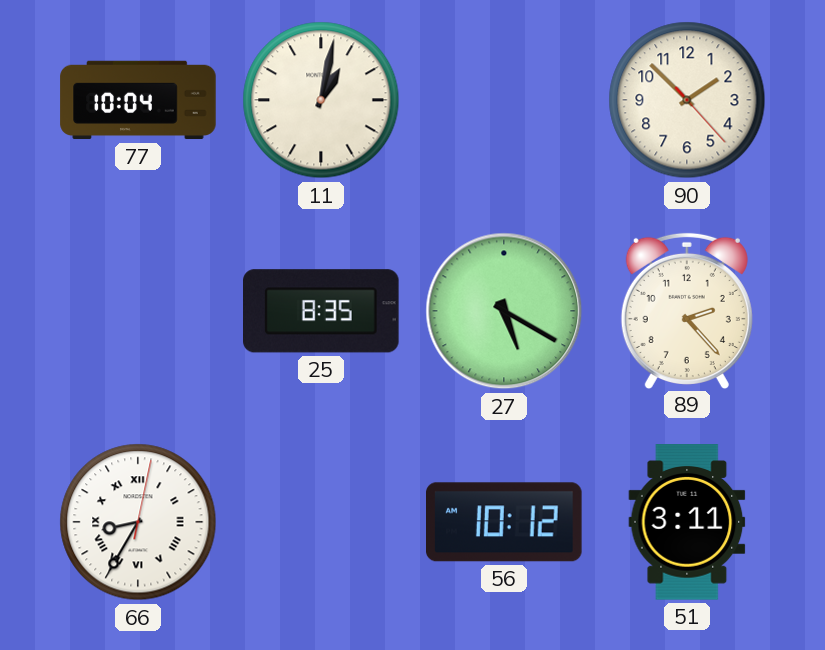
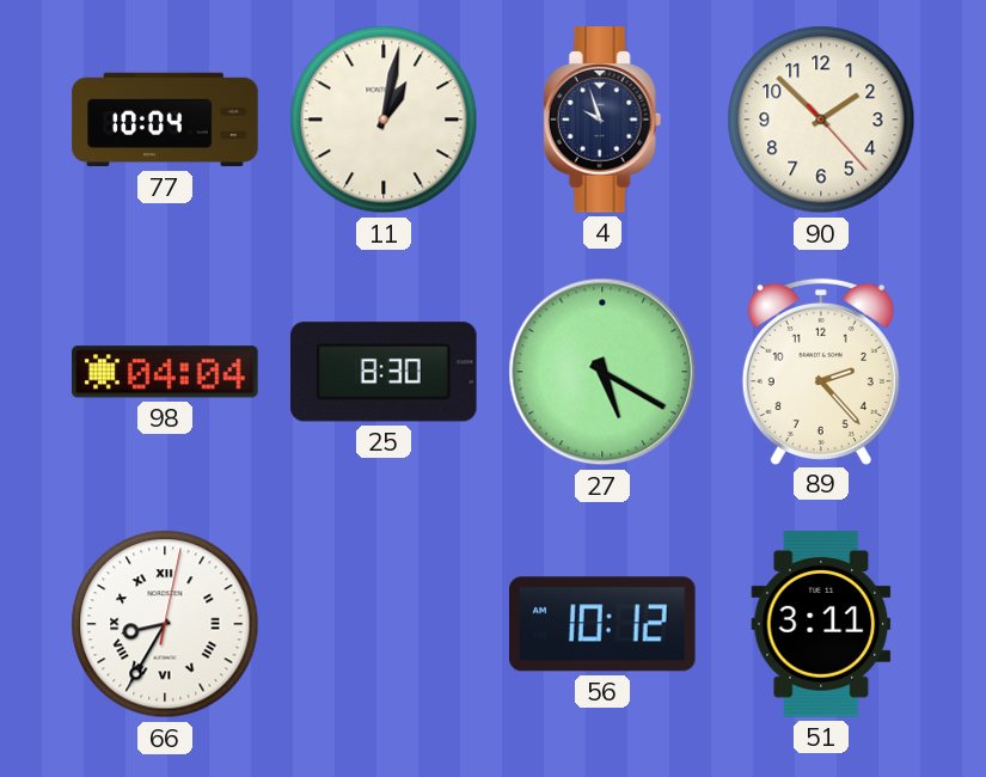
4: none -> 9:57
98: none -> 04:04
25: 8:35 -> 8:30
